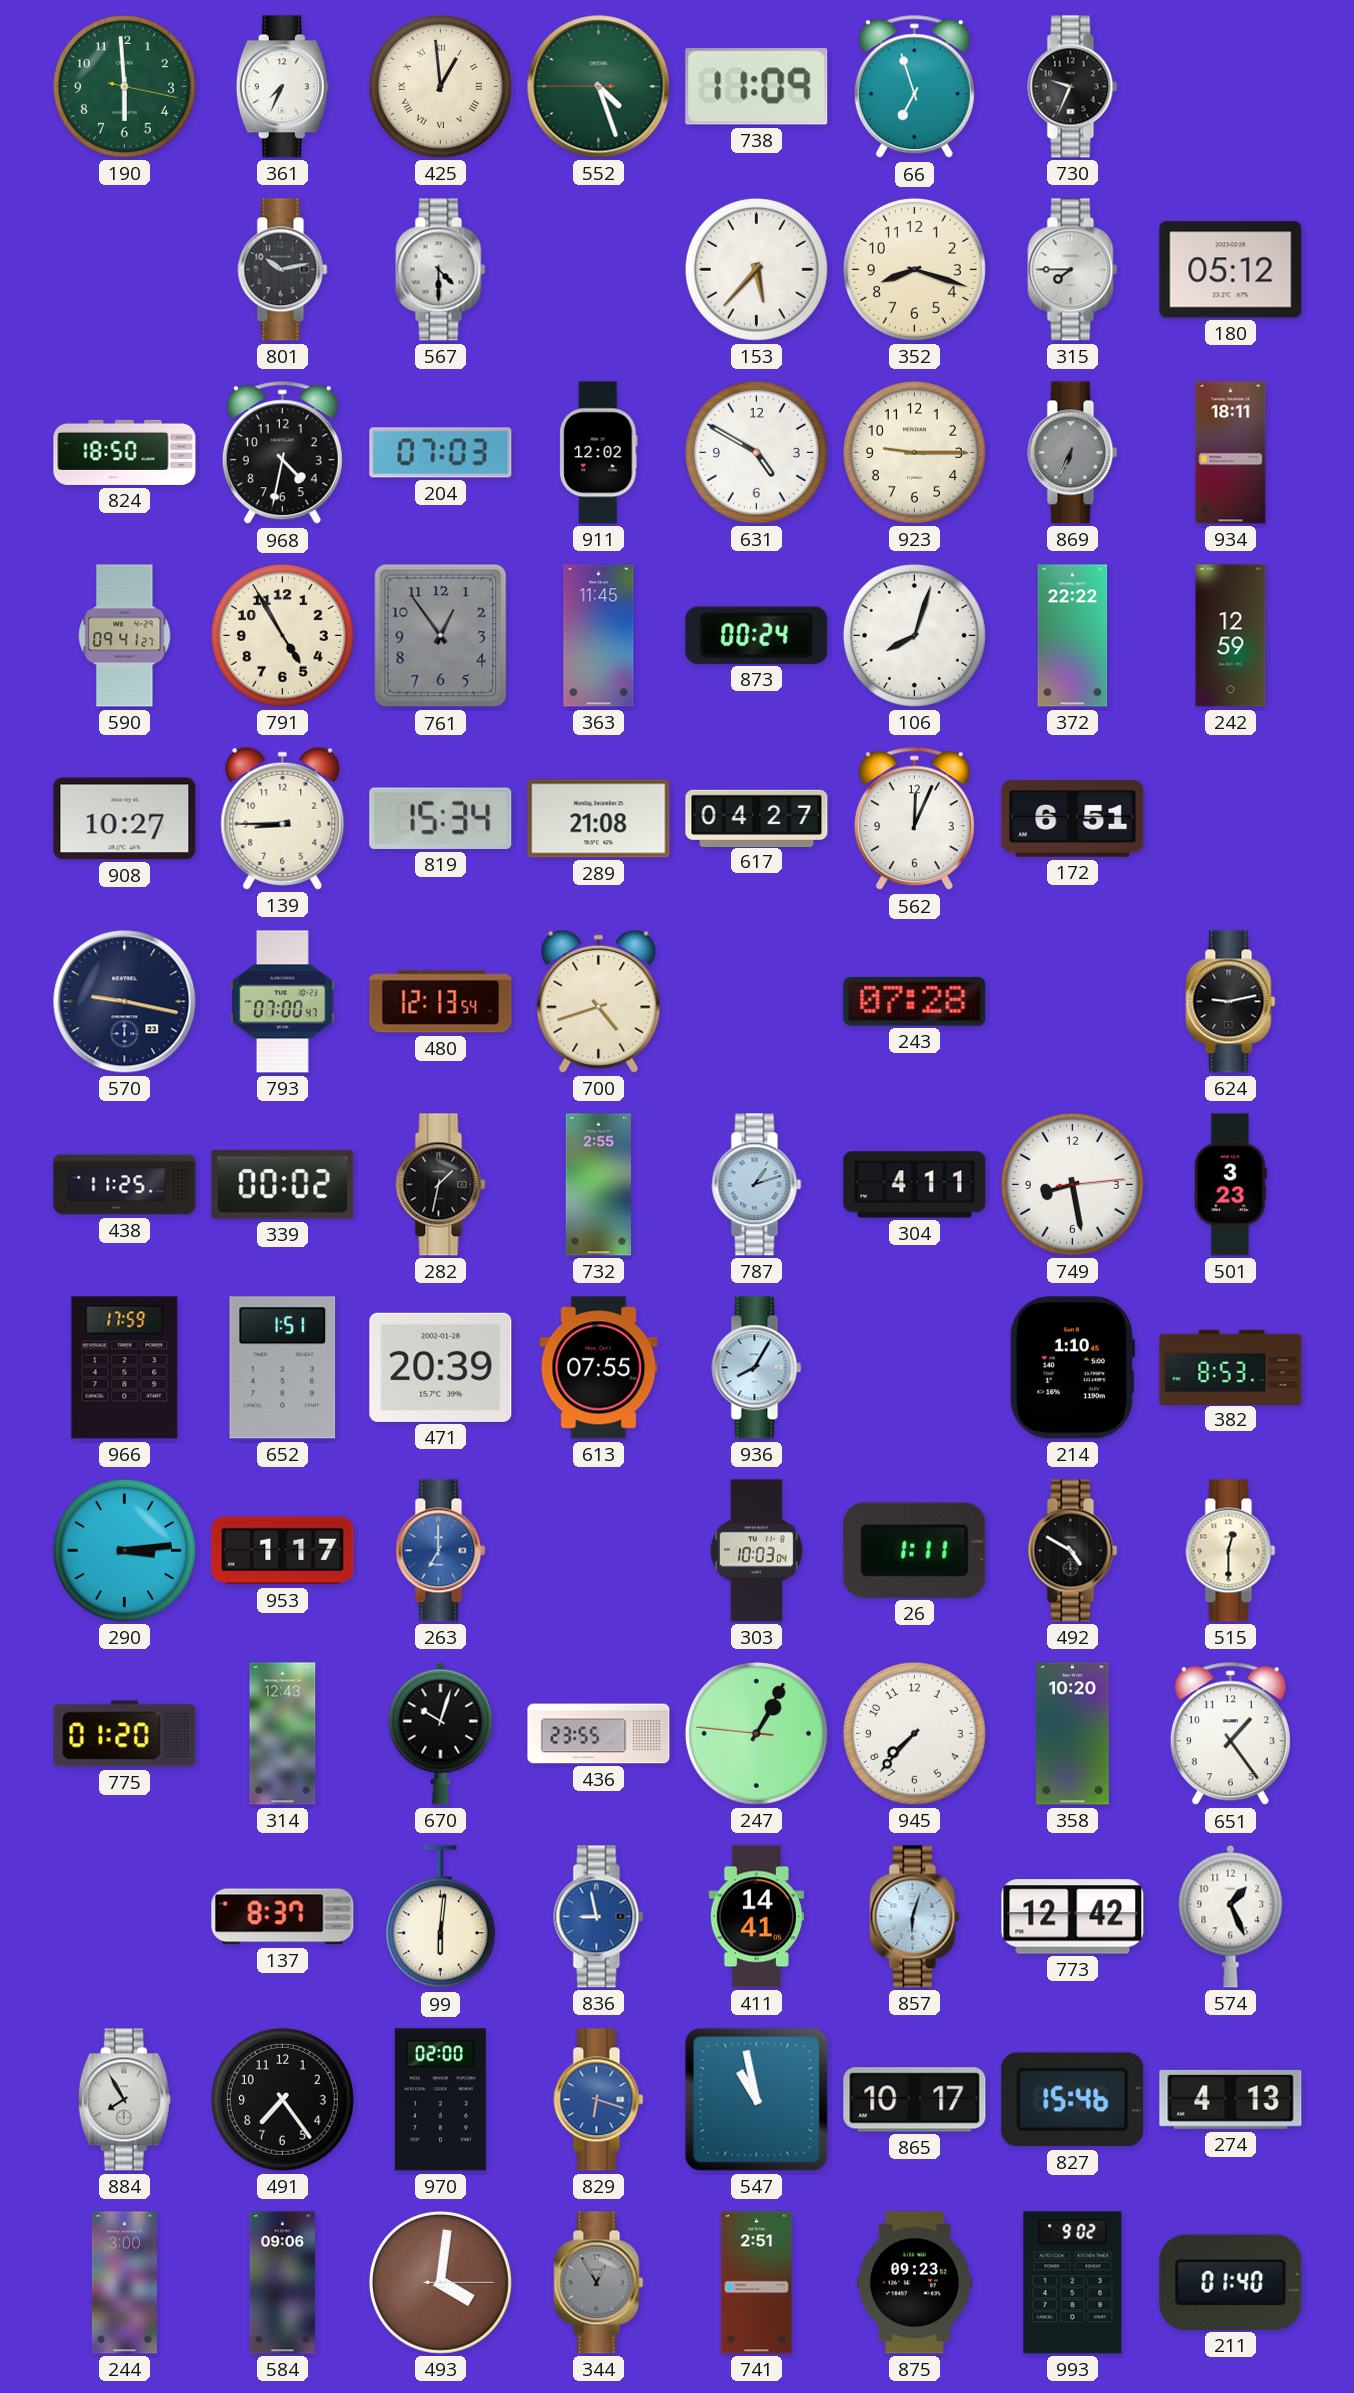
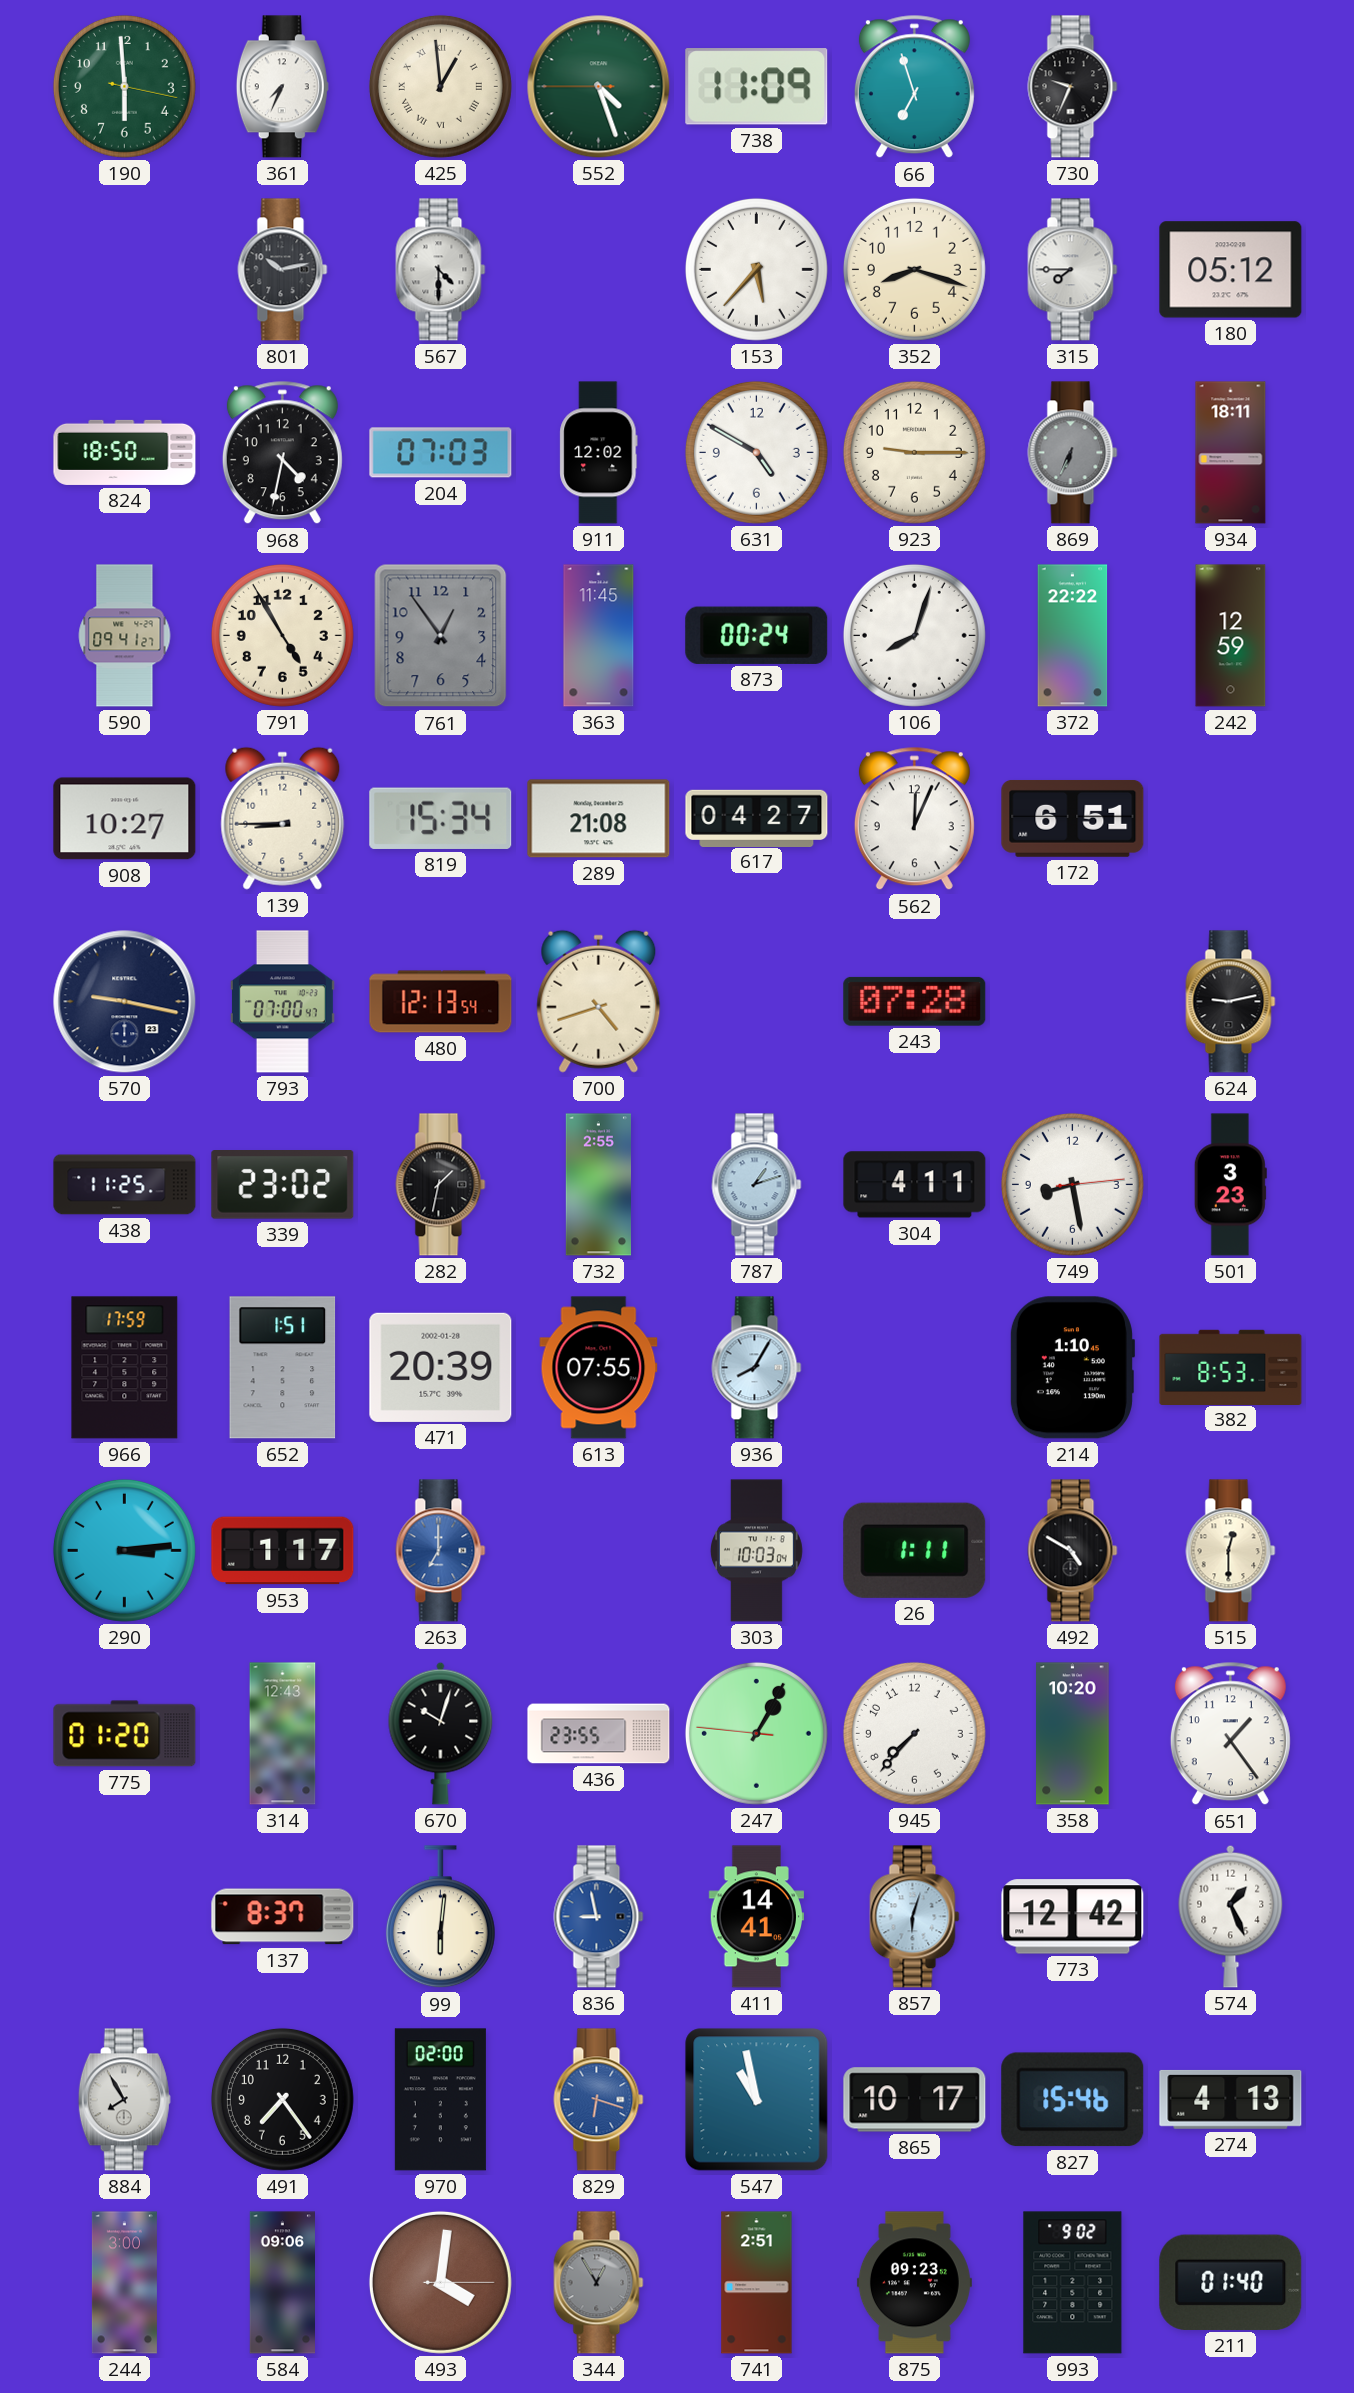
339: 00:02 -> 23:02
